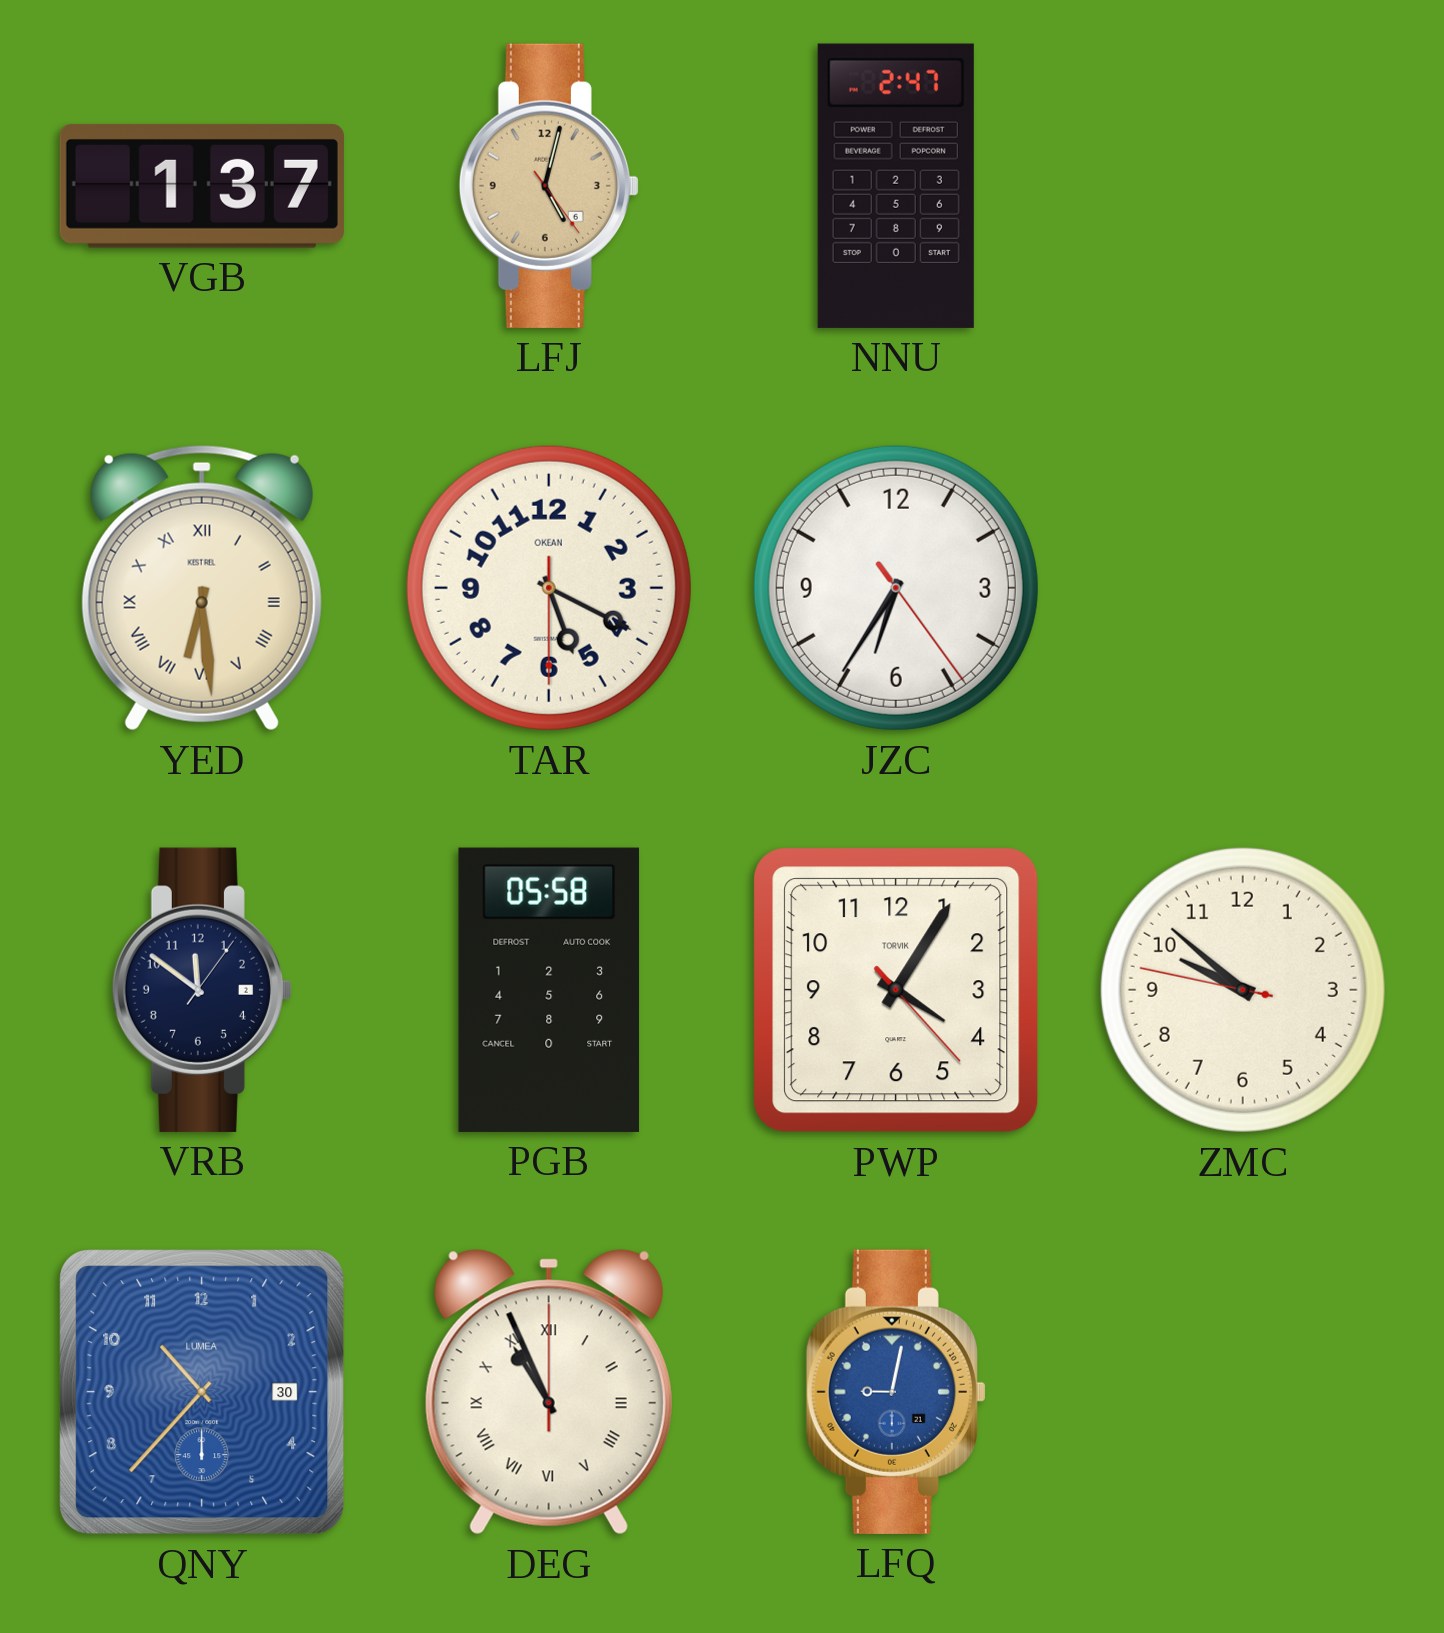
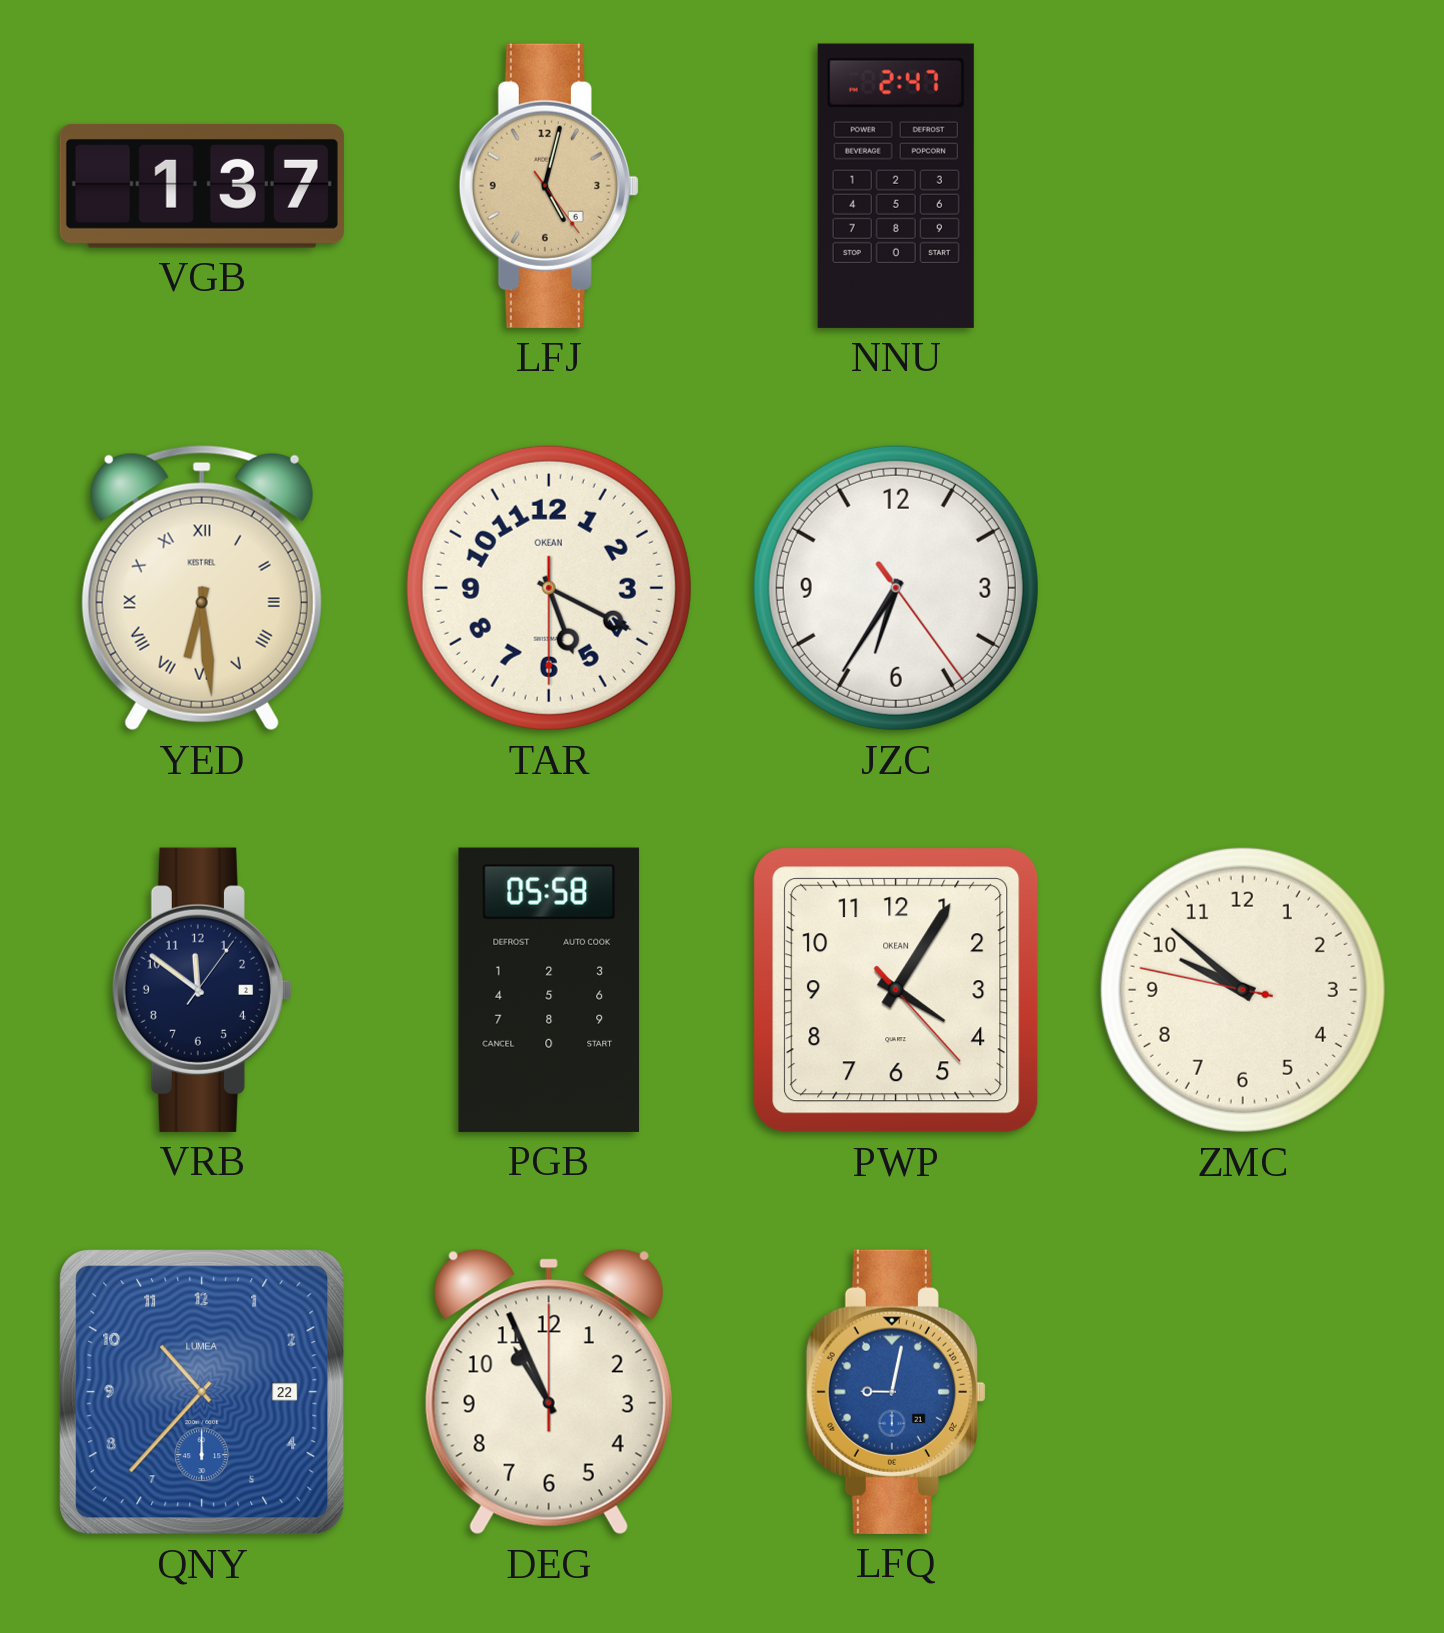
PWP brand: TORVIK -> OKEAN
QNY date: 30 -> 22
DEG numerals: Roman -> Arabic
